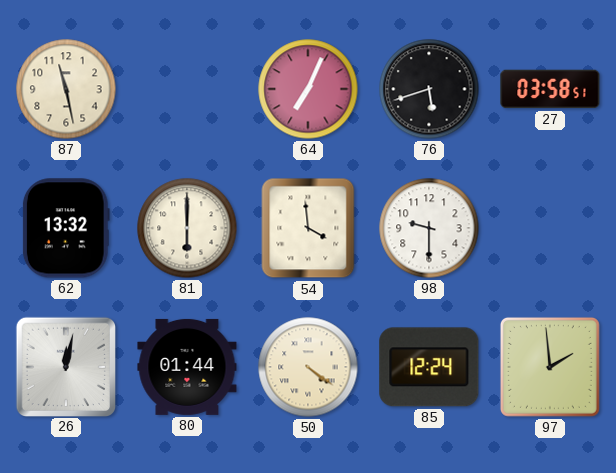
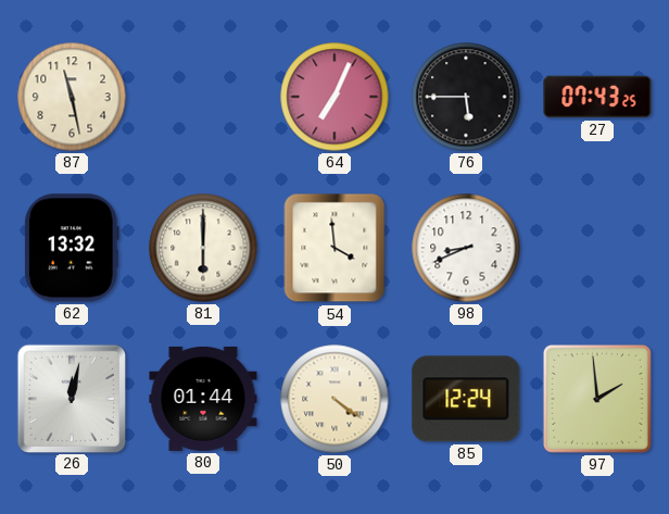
76: 5:42 -> 5:45
27: 03:58 -> 07:43
98: 9:30 -> 8:41
